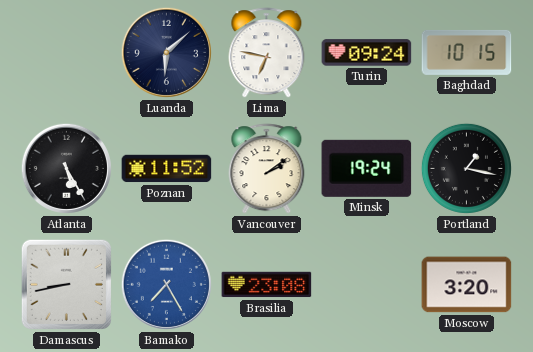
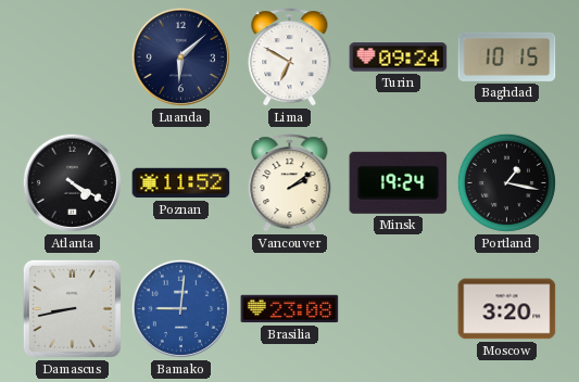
Lima: 6:47 -> 6:50
Atlanta: 5:25 -> 4:20
Bamako: 7:25 -> 9:01
